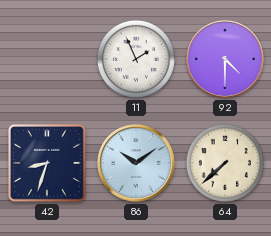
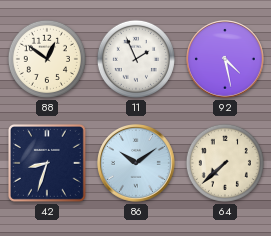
88: none -> 12:51
92: 4:30 -> 4:28
